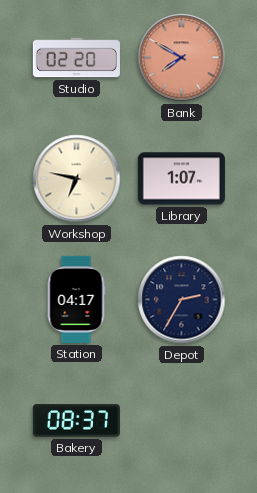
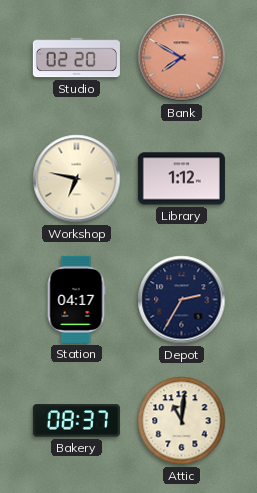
Library: 1:07 -> 1:12
Attic: none -> 11:01
